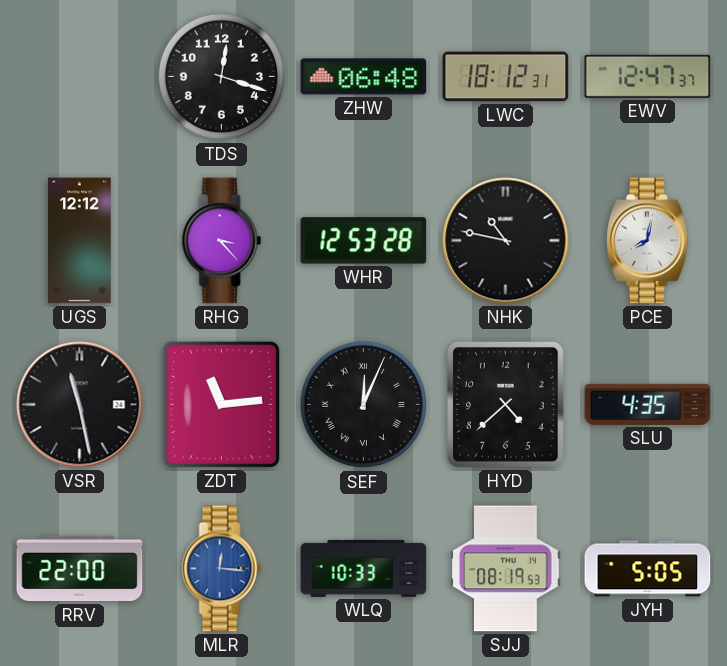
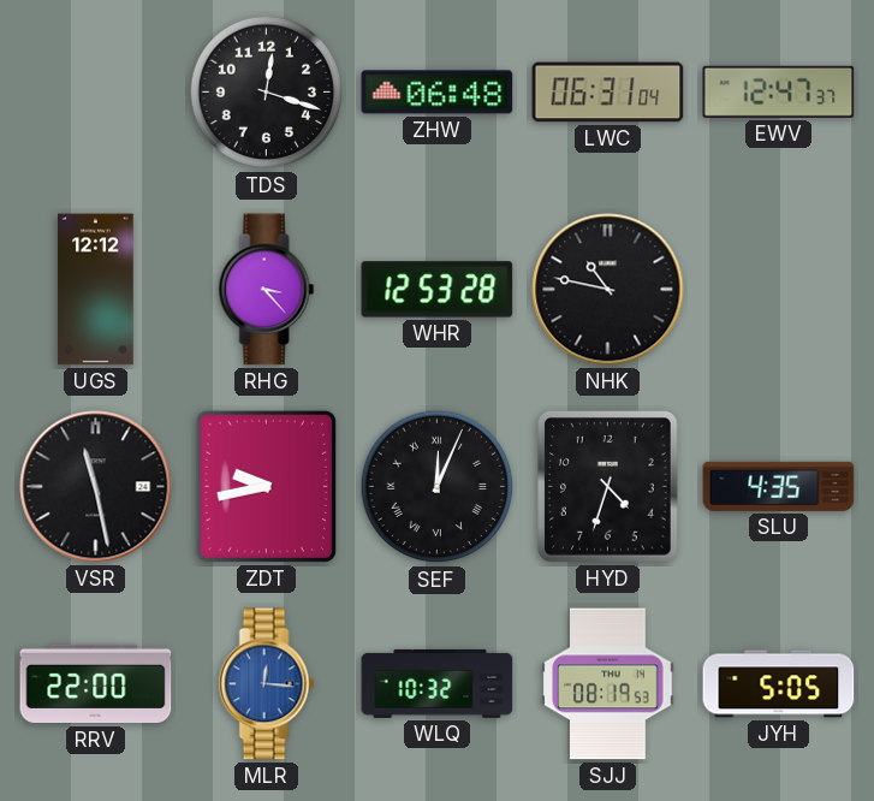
LWC: 18:12 -> 06:31
PCE: 8:02 -> none
ZDT: 11:14 -> 9:43
HYD: 4:38 -> 4:33
WLQ: 10:33 -> 10:32
